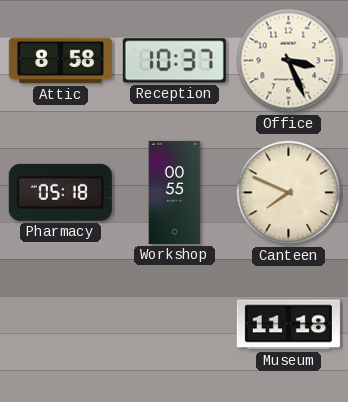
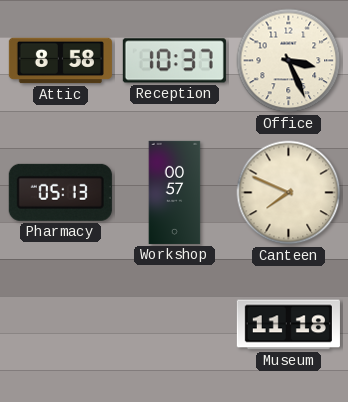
Pharmacy: 05:18 -> 05:13
Workshop: 00:55 -> 00:57
